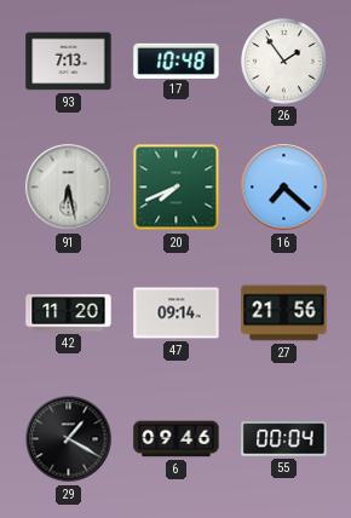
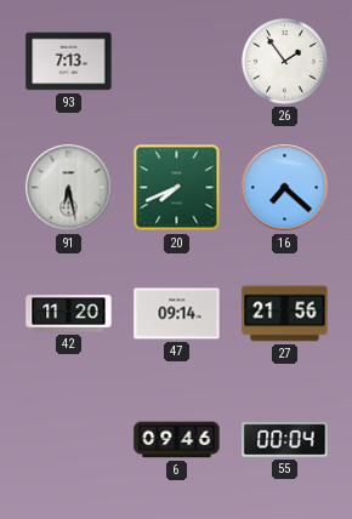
17: 10:48 -> none
29: 1:20 -> none
